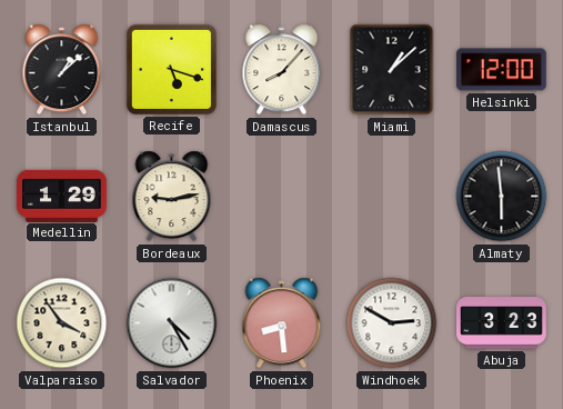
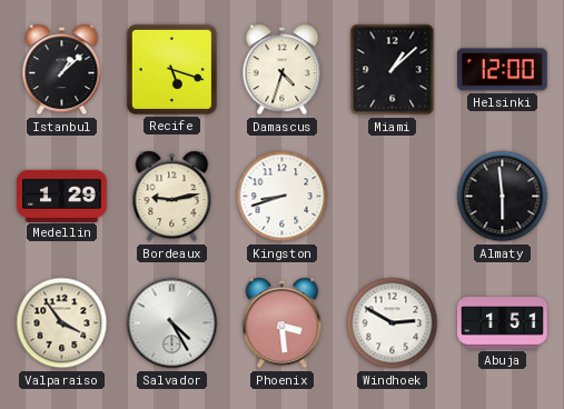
Damascus: 8:07 -> 4:33
Kingston: none -> 8:42
Phoenix: 8:29 -> 3:29
Abuja: 3:23 -> 1:51
